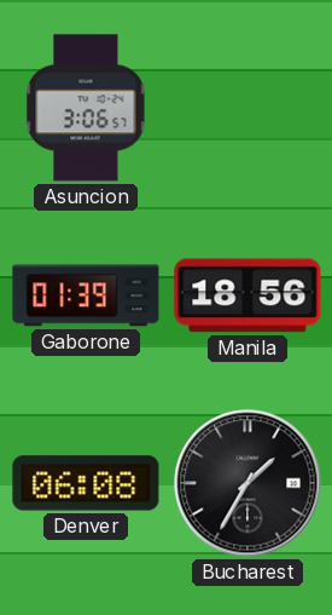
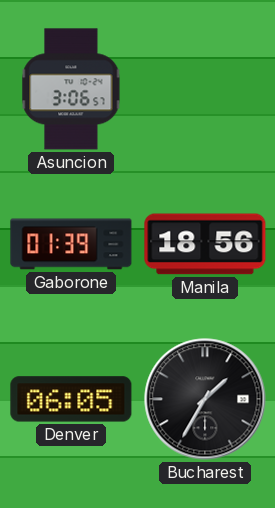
Denver: 06:08 -> 06:05
